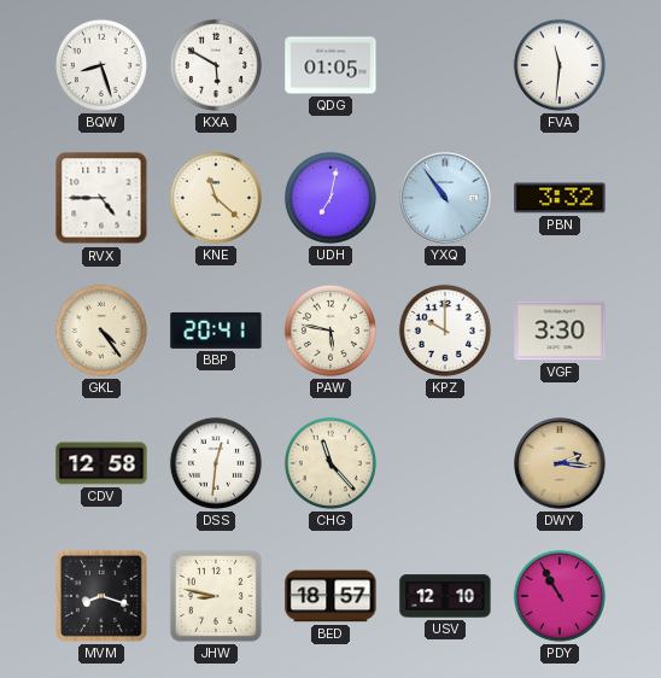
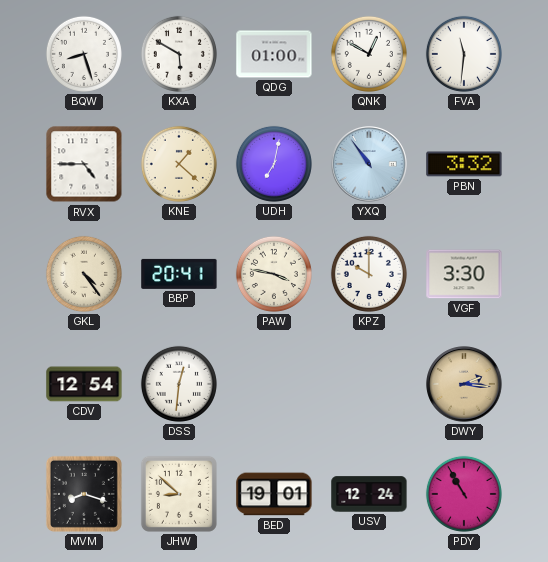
QDG: 01:05 -> 01:00
QNK: none -> 12:50
KNE: 11:22 -> 1:22
PAW: 5:47 -> 3:47
CDV: 12:58 -> 12:54
CHG: 11:23 -> none
JHW: 8:47 -> 8:52
BED: 18:57 -> 19:01
USV: 12:10 -> 12:24
